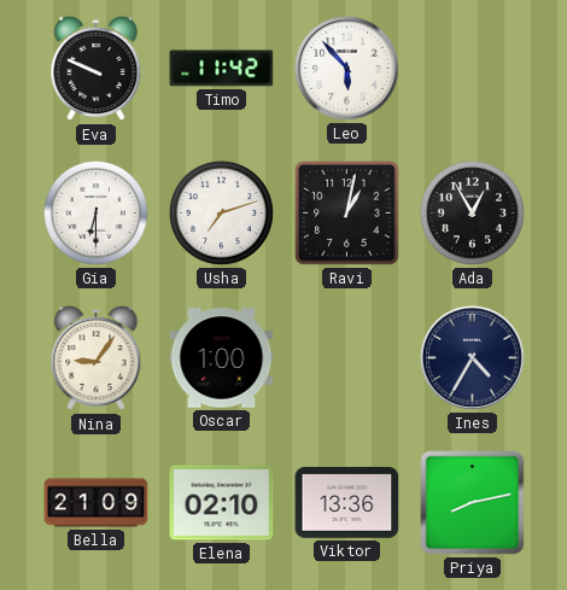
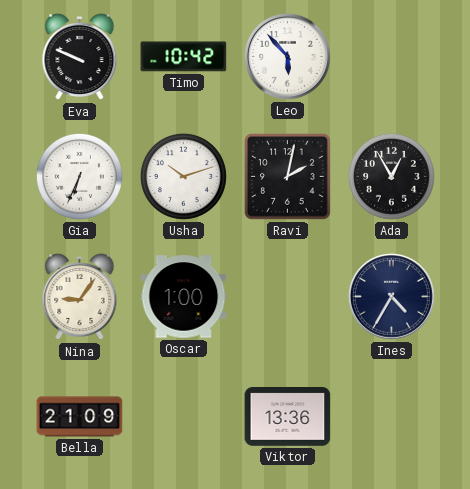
Timo: 11:42 -> 10:42
Gia: 6:30 -> 6:34
Usha: 7:12 -> 10:12
Ravi: 1:02 -> 2:02
Elena: 02:10 -> none
Priya: 8:13 -> none
